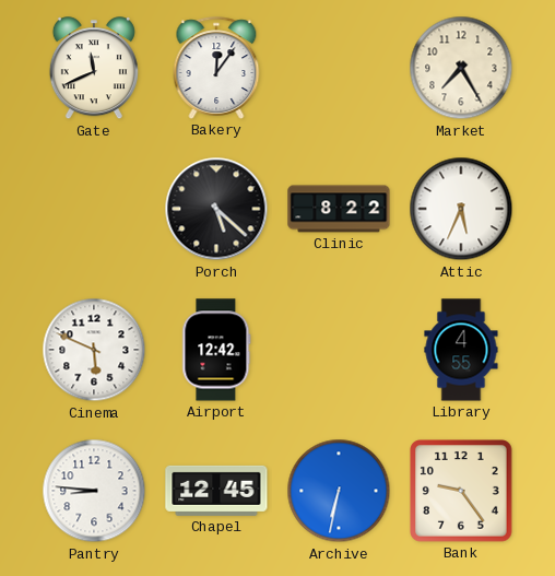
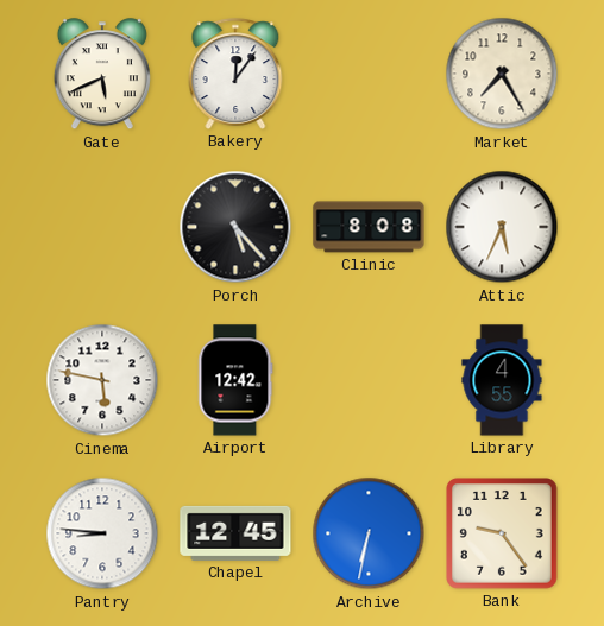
Gate: 11:41 -> 5:41
Porch: 5:22 -> 5:23
Clinic: 8:22 -> 8:08
Cinema: 5:49 -> 5:47
